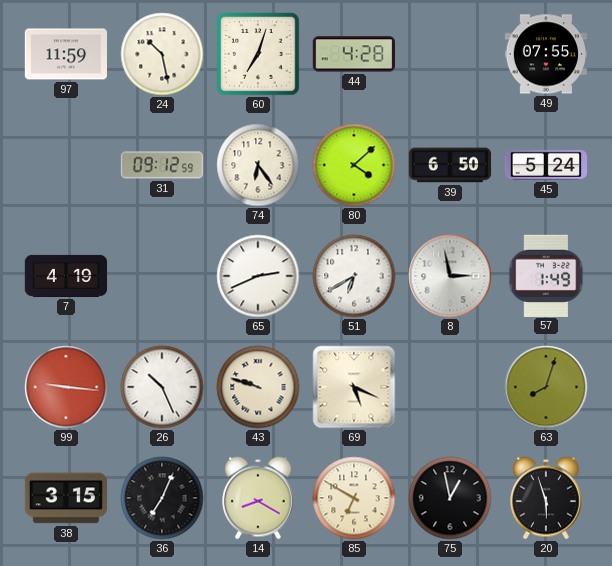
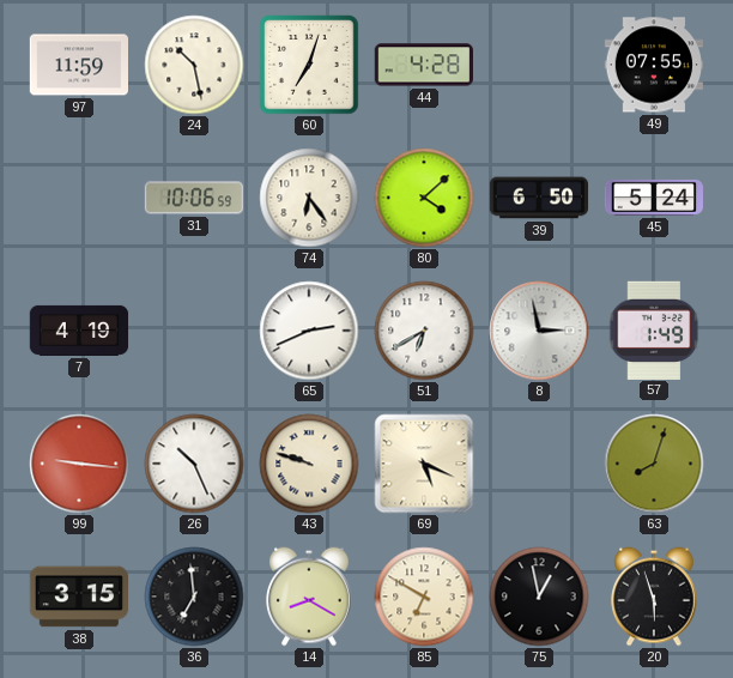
31: 09:12 -> 10:06
36: 7:04 -> 6:59
